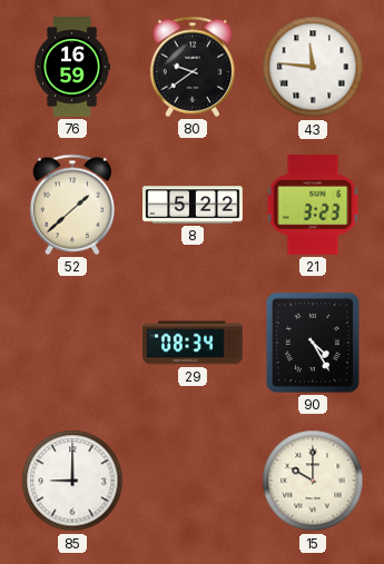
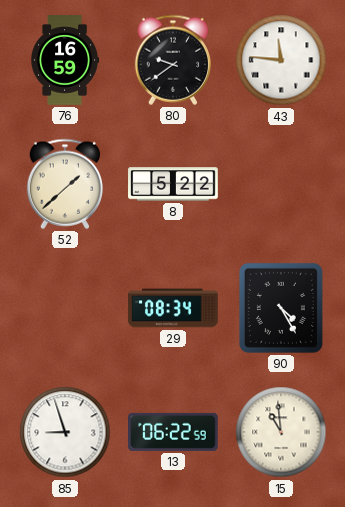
21: 3:23 -> none
85: 9:00 -> 8:57
13: none -> 06:22
15: 10:00 -> 10:59
